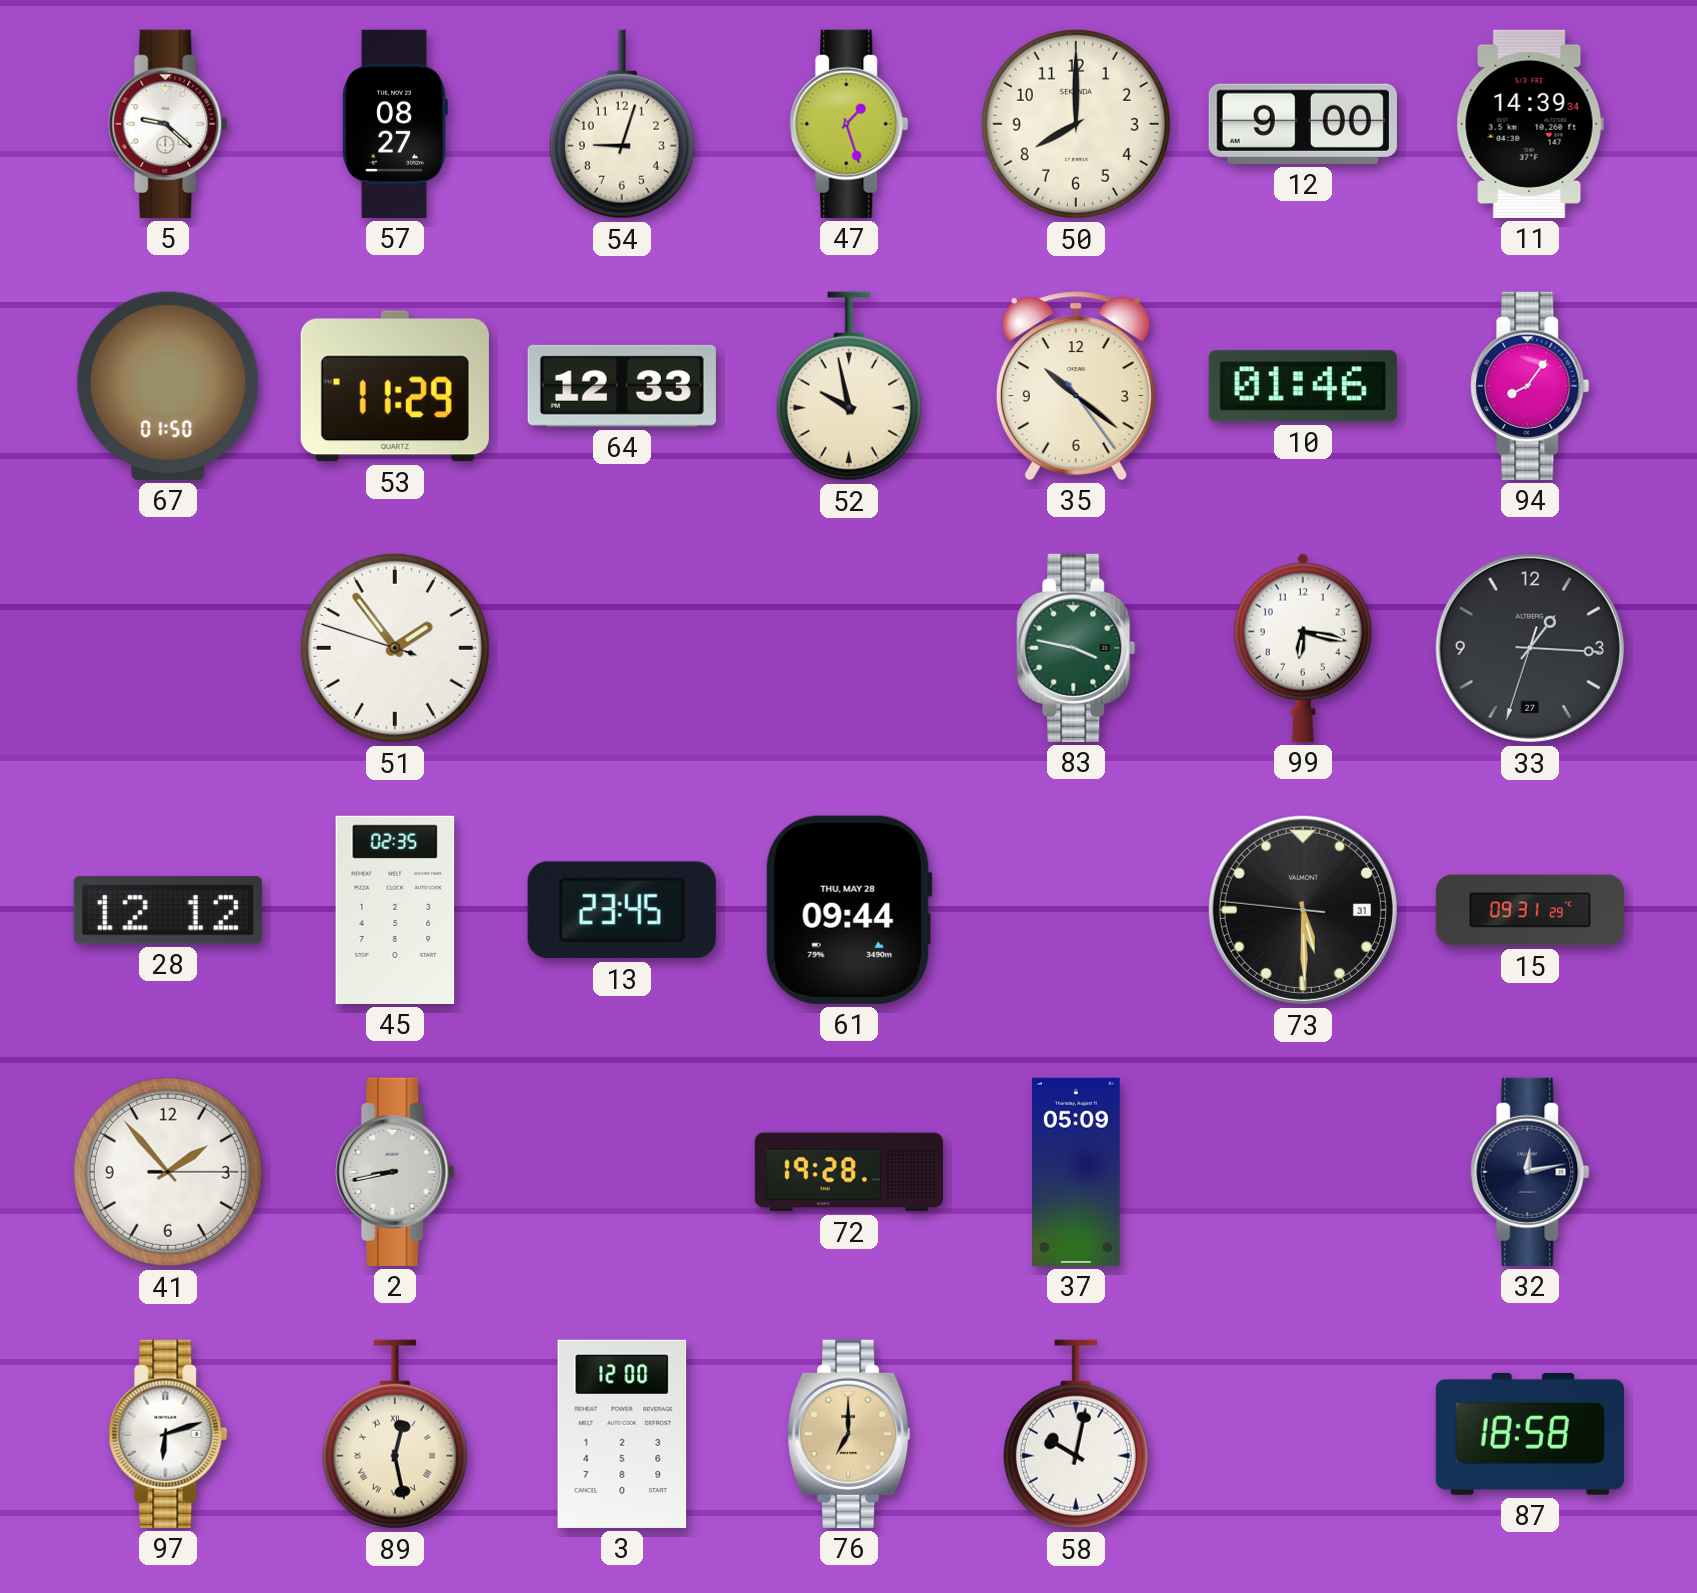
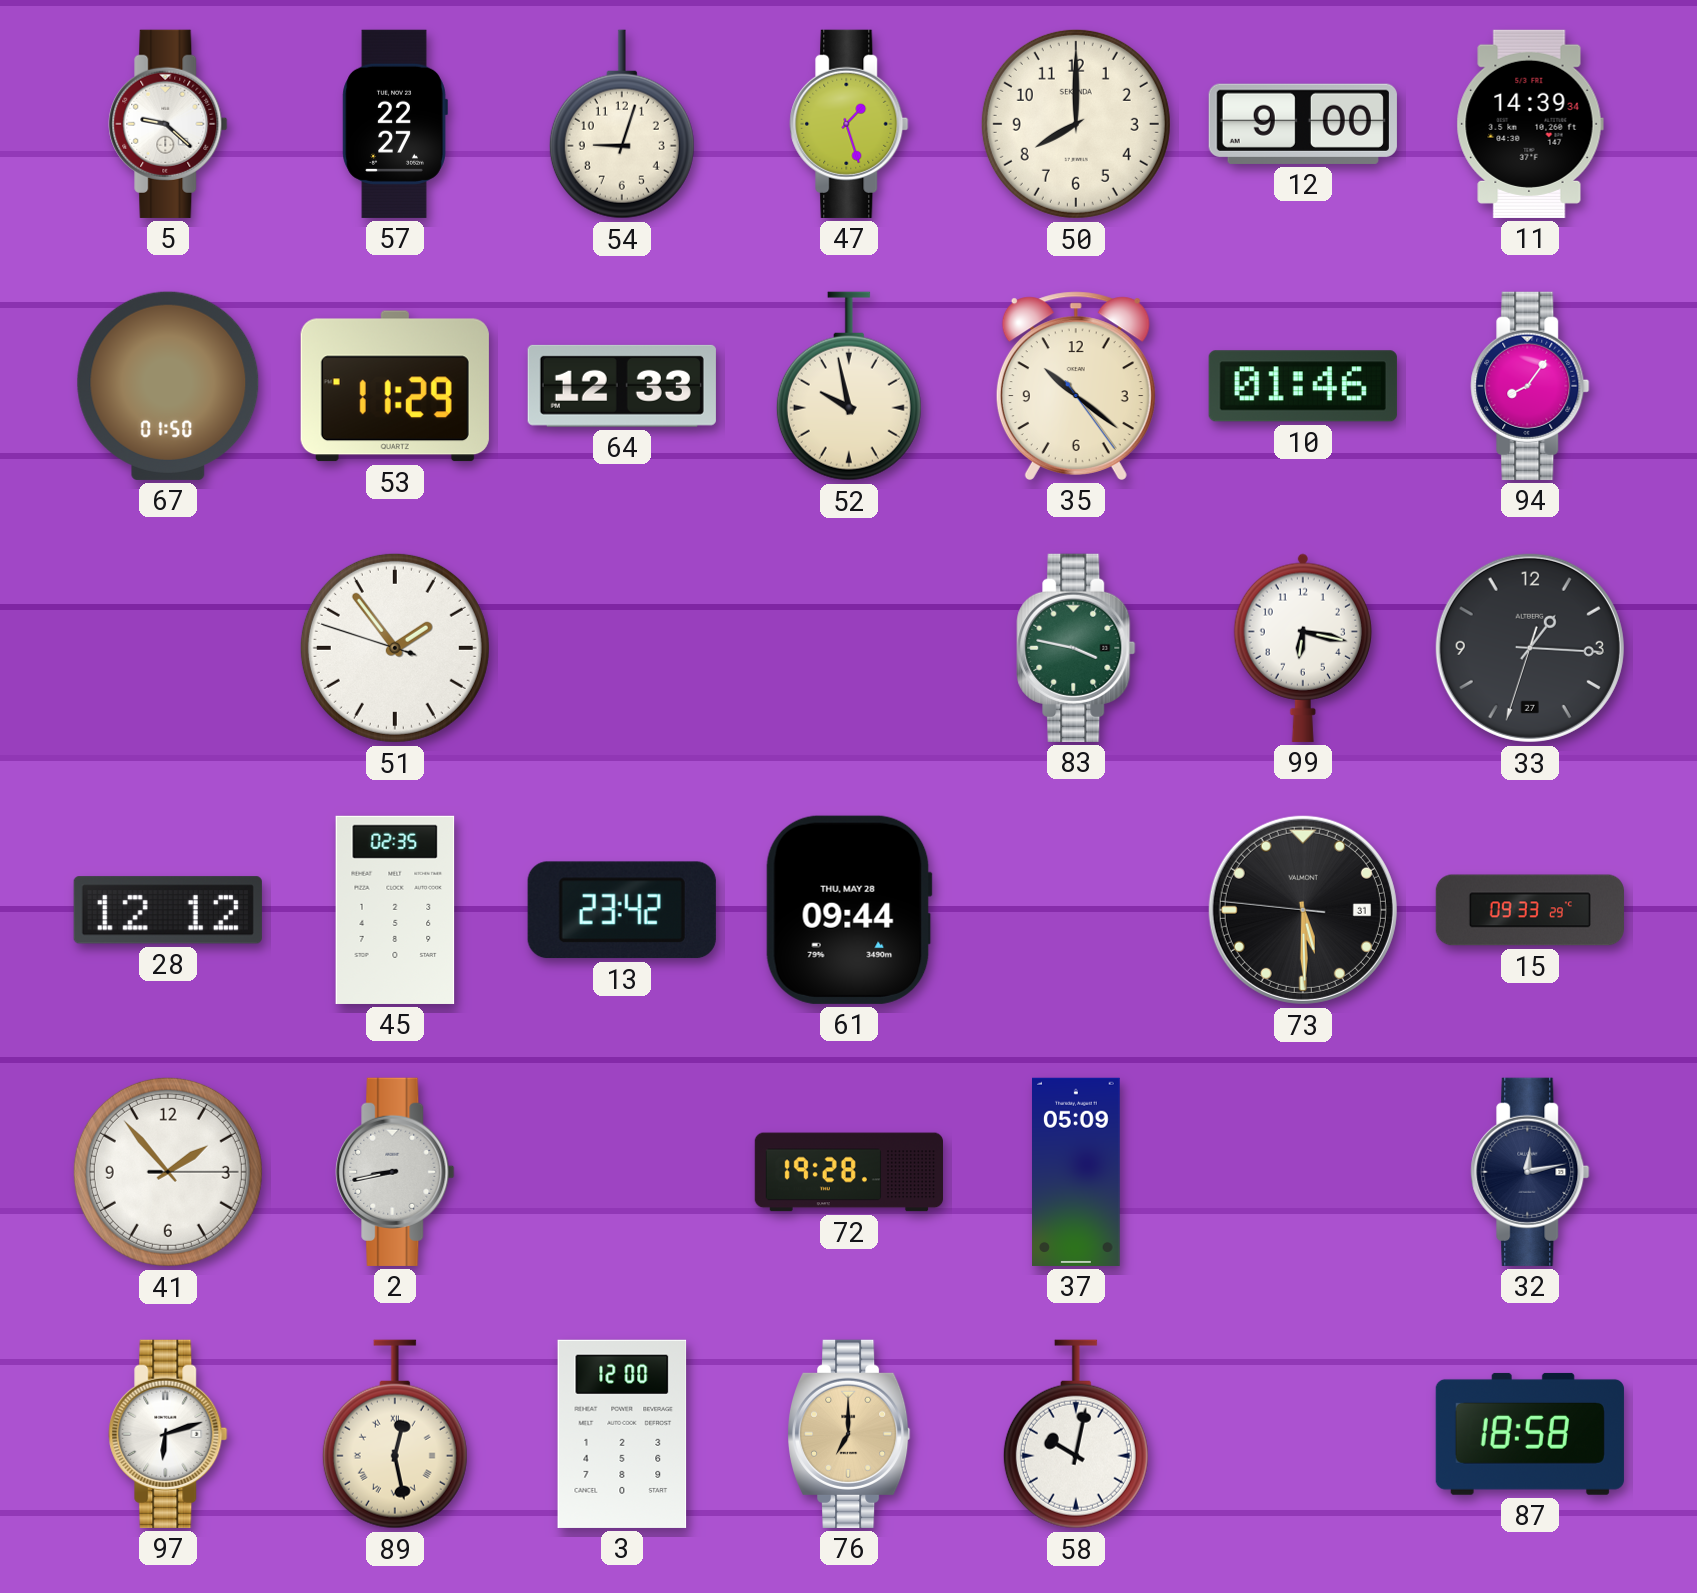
57: 08:27 -> 22:27
13: 23:45 -> 23:42
15: 09:31 -> 09:33
